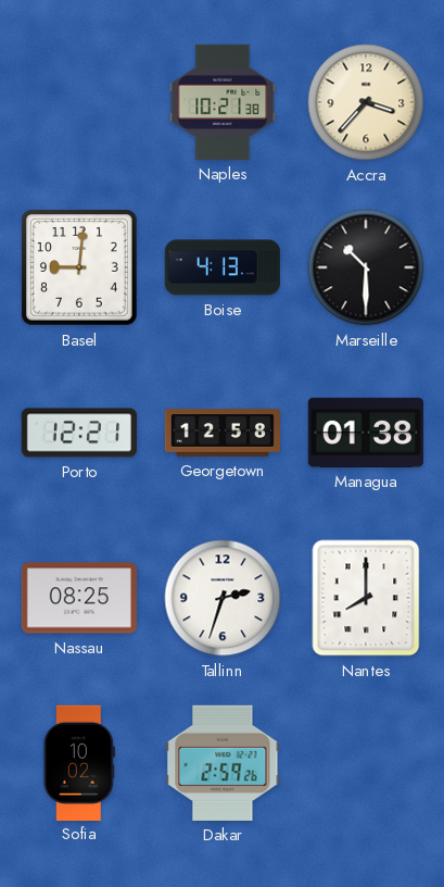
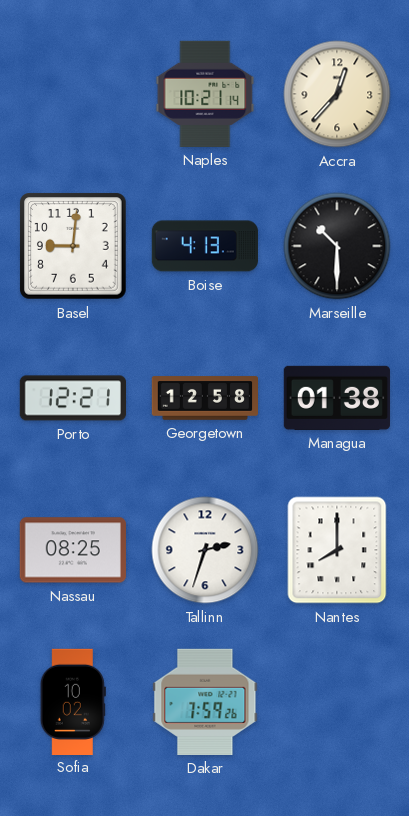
Naples: 10:21:38 -> 10:21:14
Accra: 3:37 -> 12:37
Dakar: 2:59 -> 7:59
